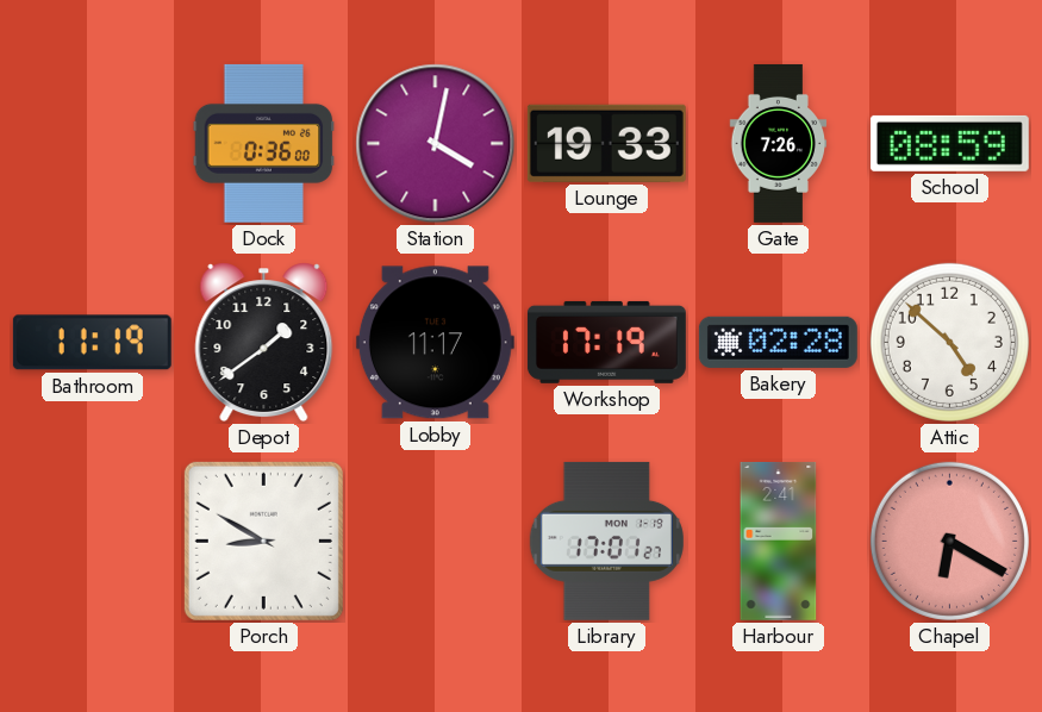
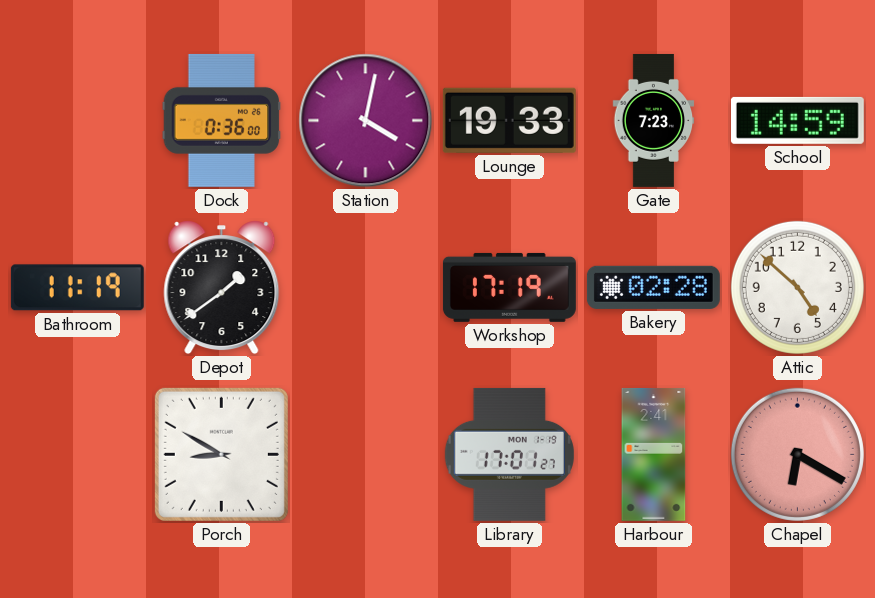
Gate: 7:26 -> 7:23
School: 08:59 -> 14:59
Lobby: 11:17 -> none
